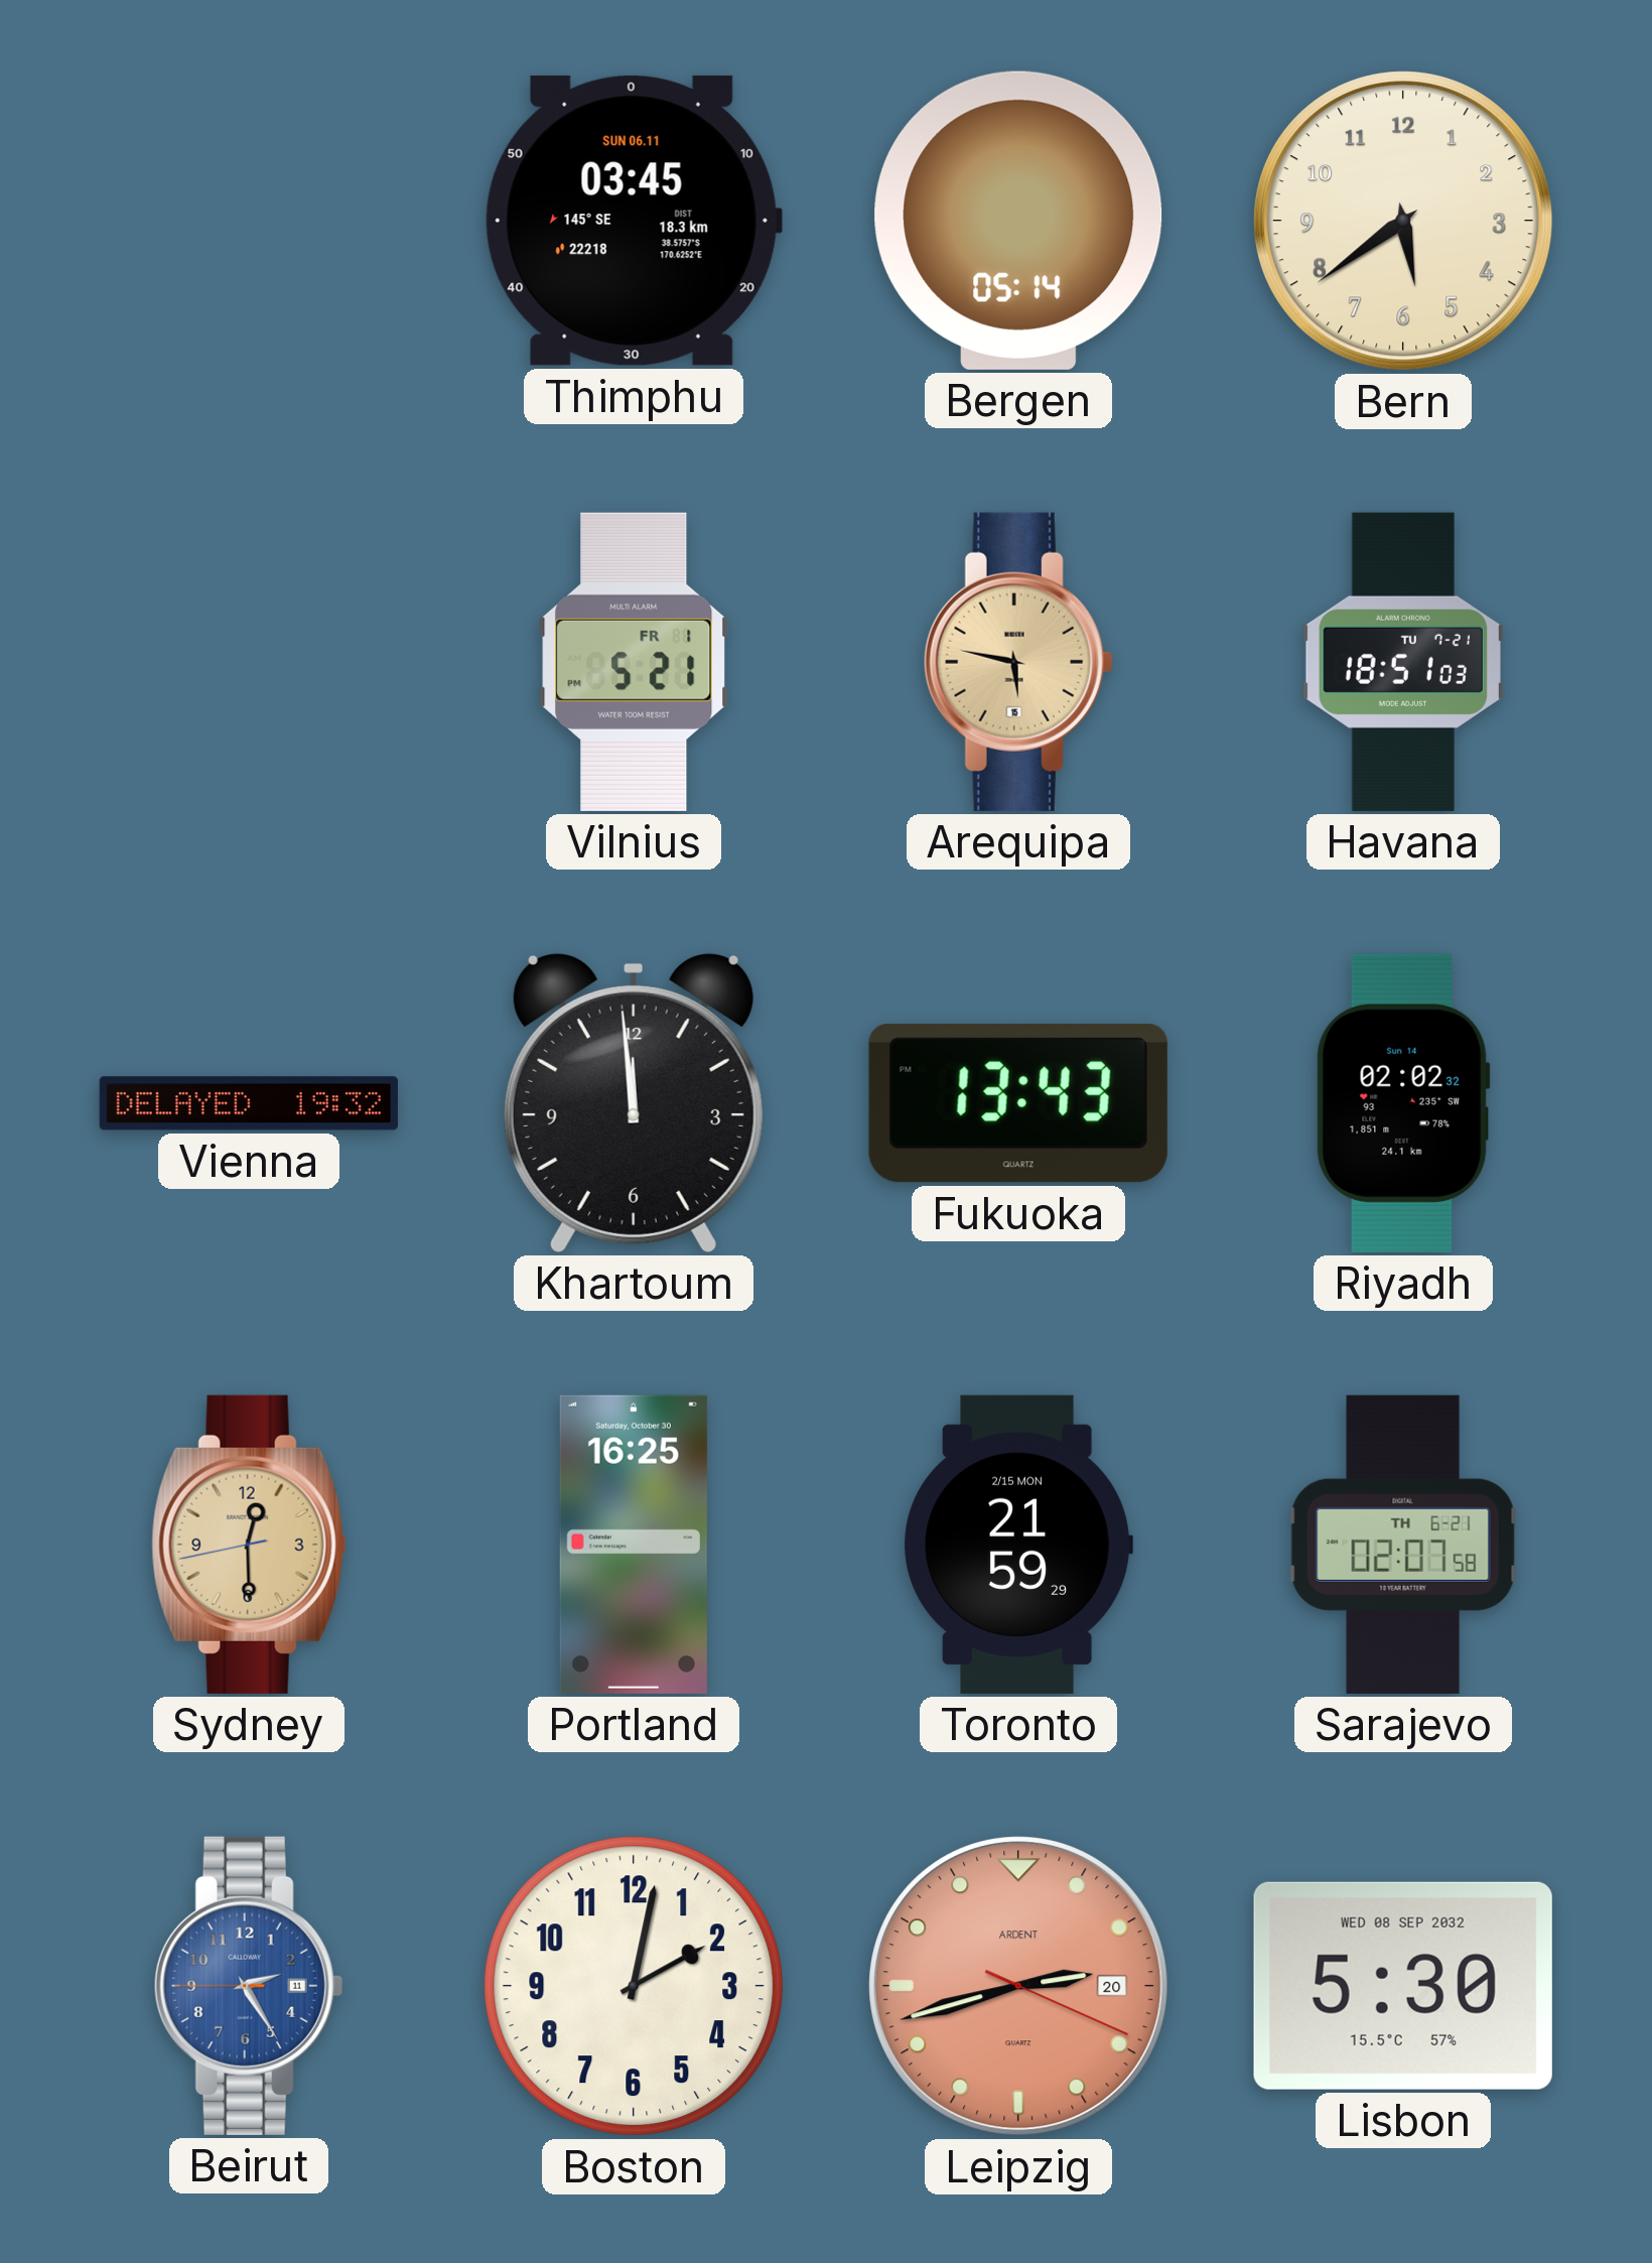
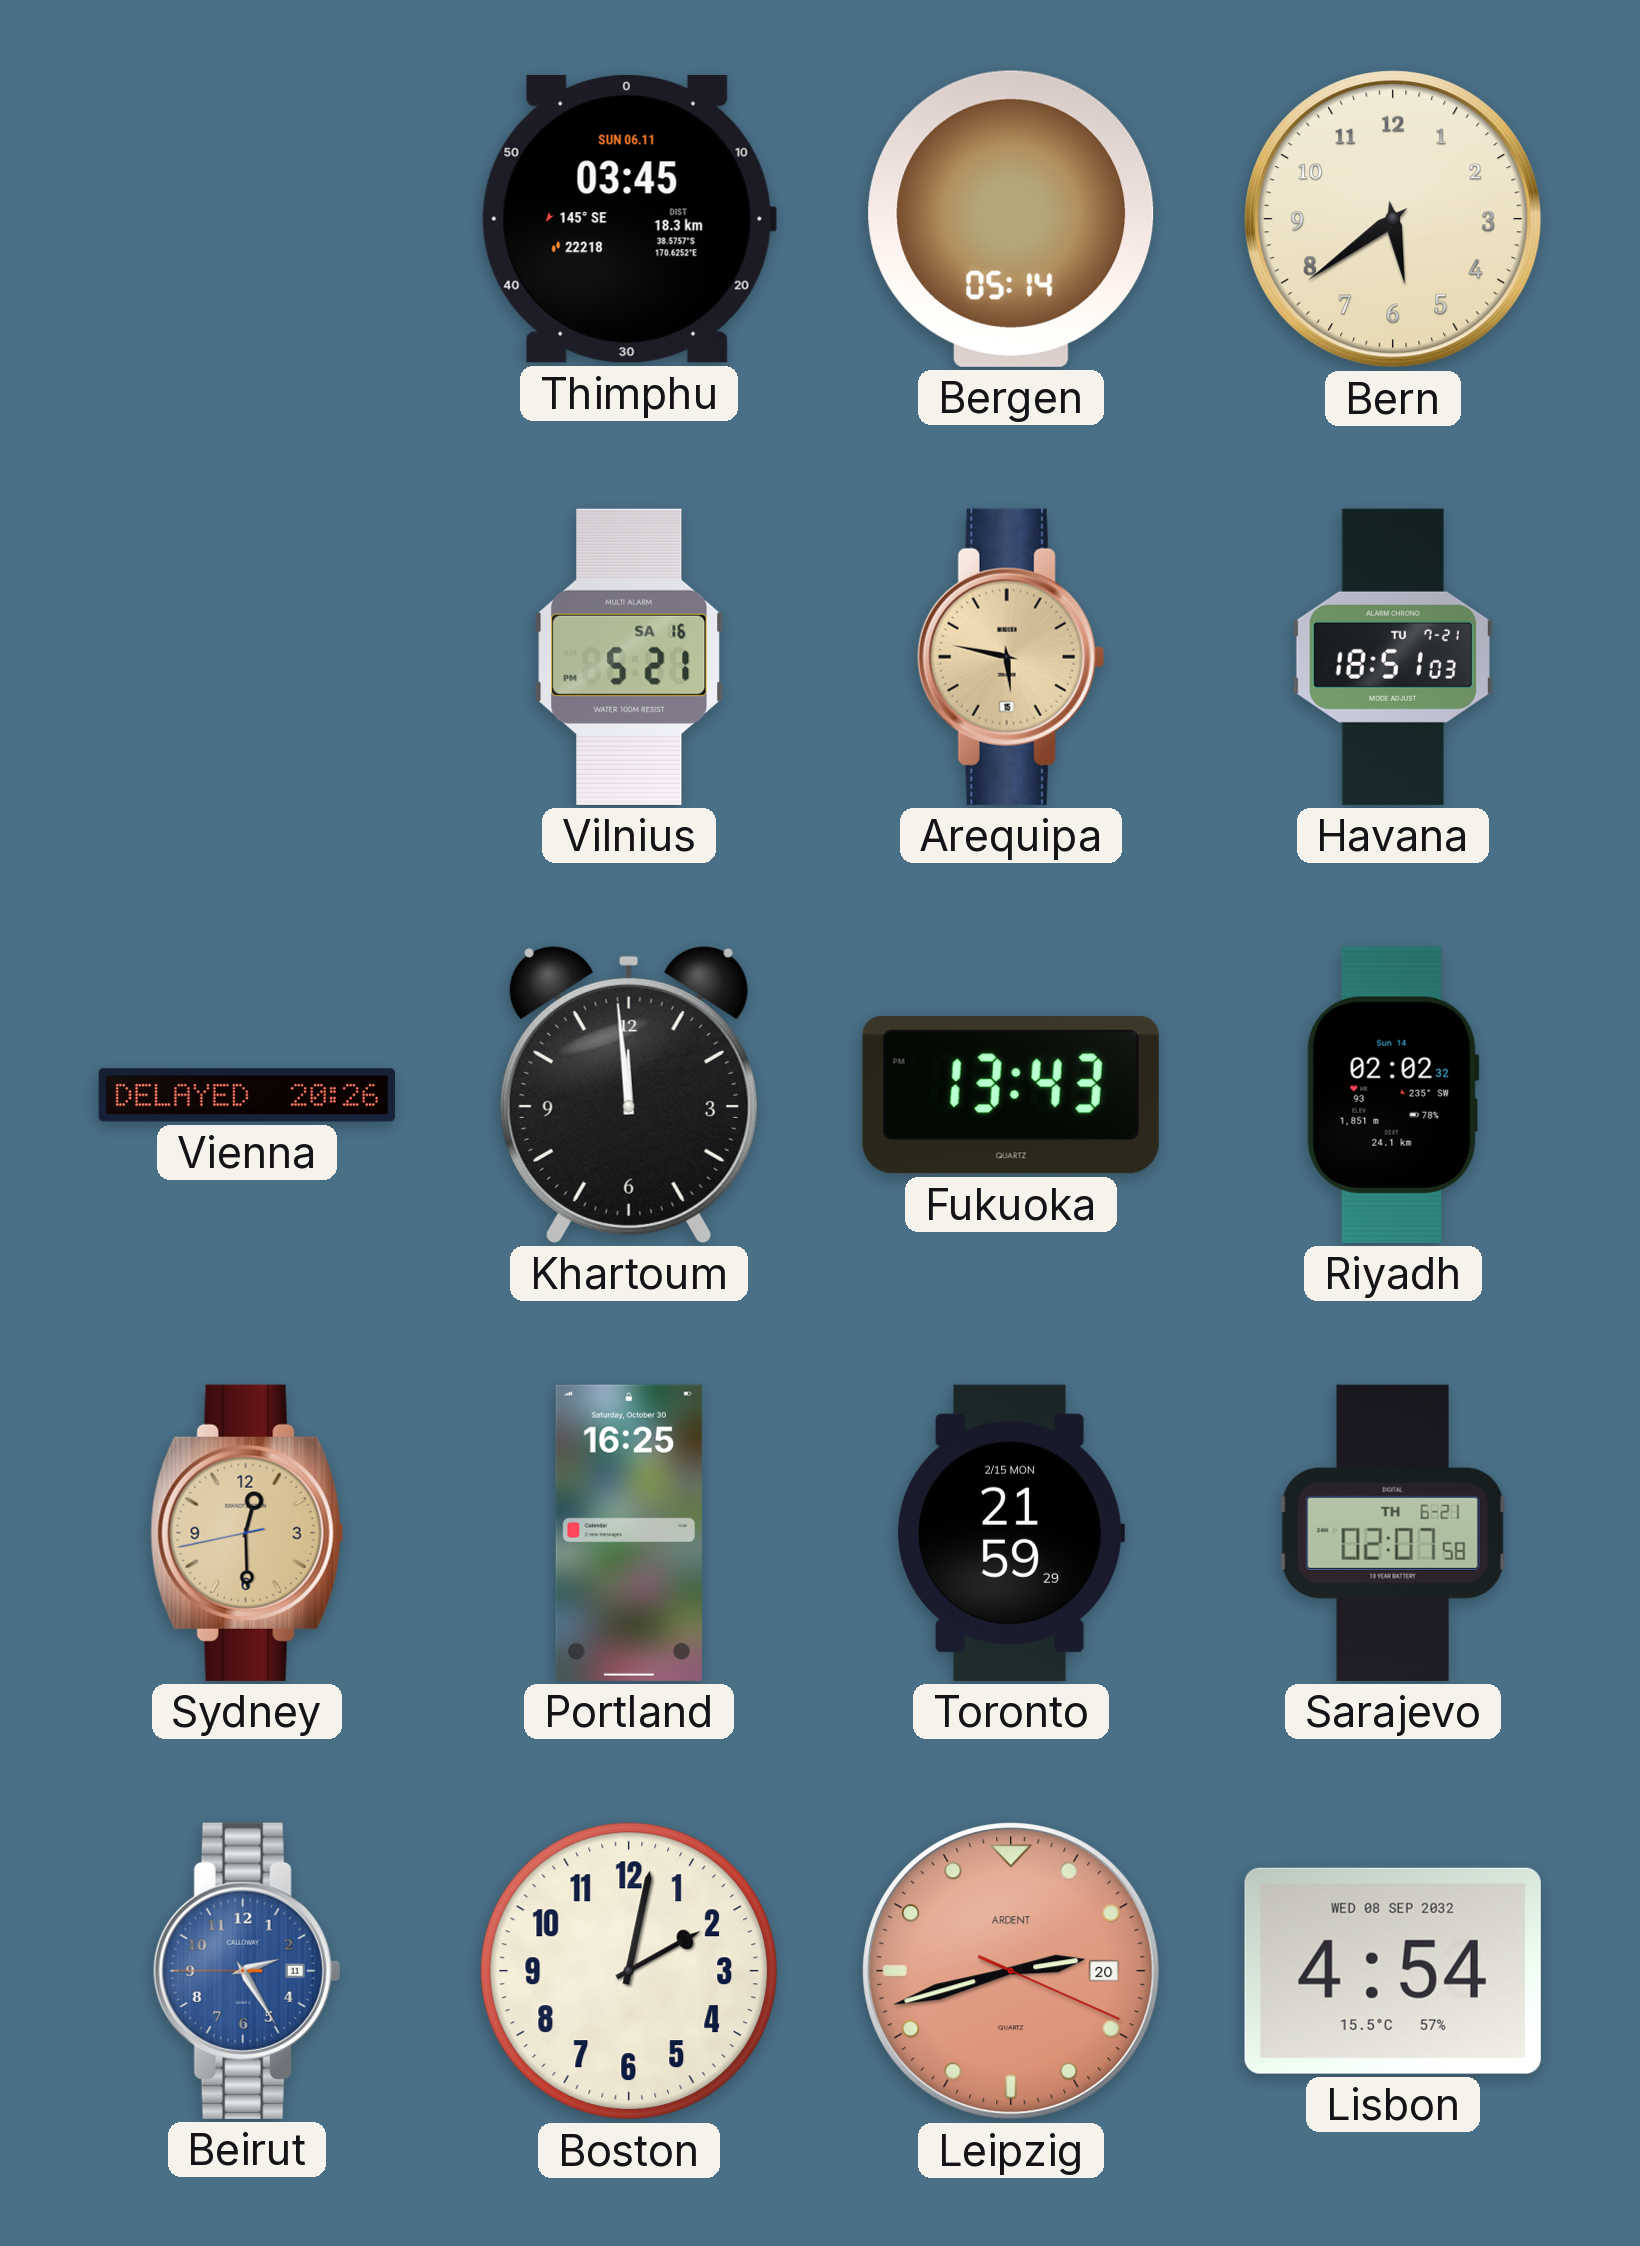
Vilnius date: FR 1 -> SA 16
Vienna: 19:32 -> 20:26
Lisbon: 5:30 -> 4:54
